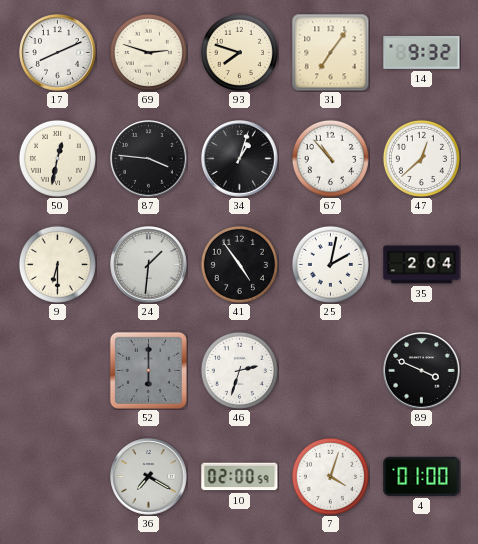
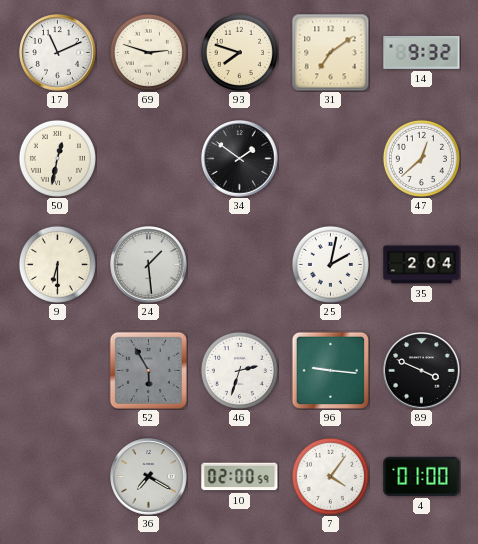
17: 8:11 -> 11:11
31: 7:06 -> 7:09
87: 3:46 -> none
34: 1:03 -> 1:51
67: 10:53 -> none
24: 1:31 -> 1:29
41: 4:54 -> none
52: 6:00 -> 5:55
96: none -> 9:16
7: 4:03 -> 4:06
